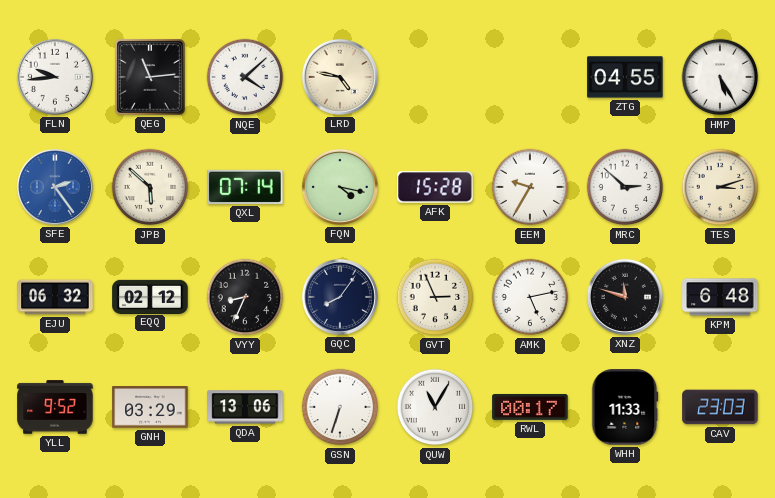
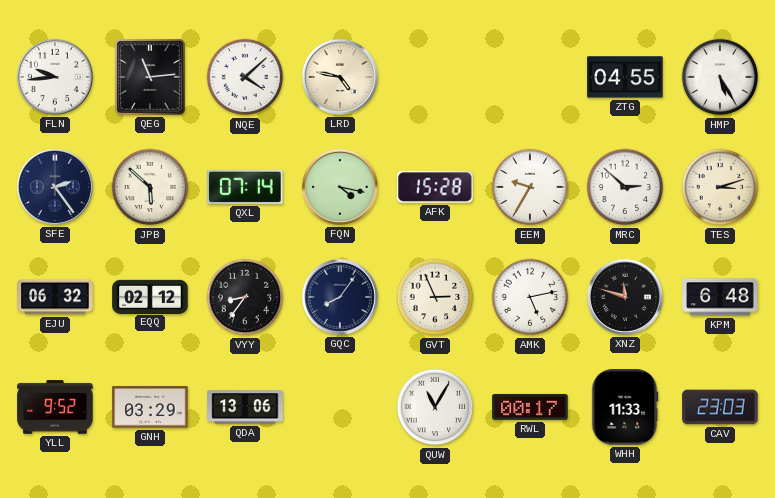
SFE dial: blue -> navy
VYY: 8:34 -> 8:36
GSN: 6:33 -> none
